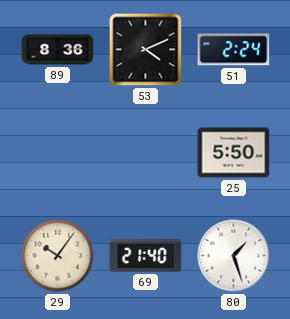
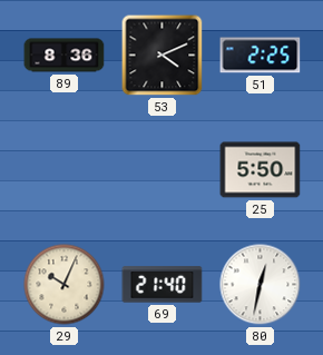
51: 2:24 -> 2:25
29: 10:06 -> 10:04
80: 1:27 -> 12:32
